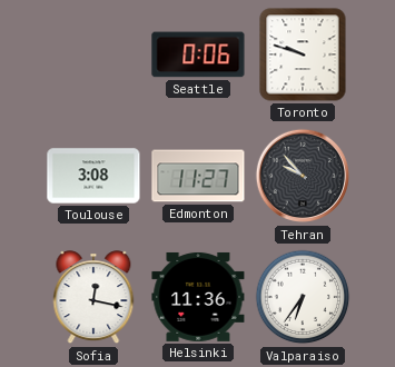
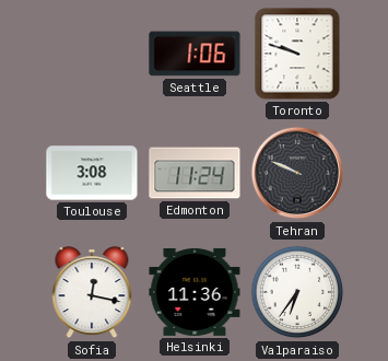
Seattle: 0:06 -> 1:06
Edmonton: 11:27 -> 11:24
Tehran: 9:53 -> 9:49
